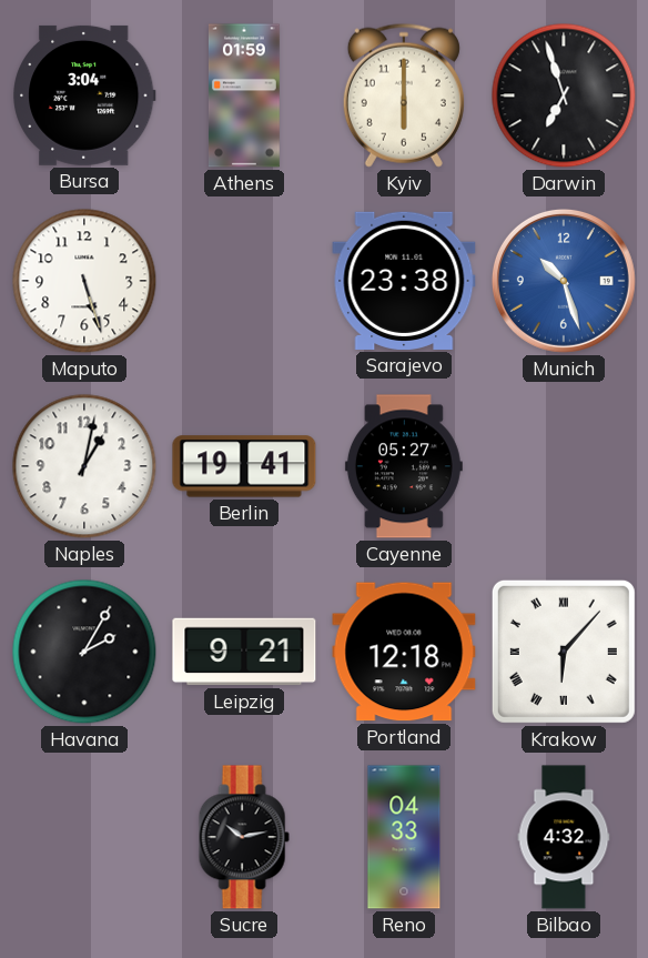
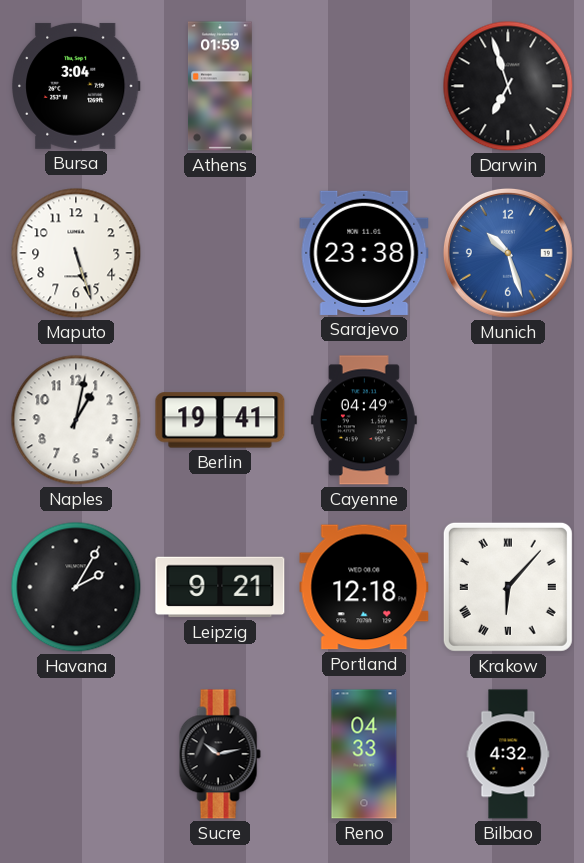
Kyiv: 6:00 -> none
Cayenne: 05:27 -> 04:49
